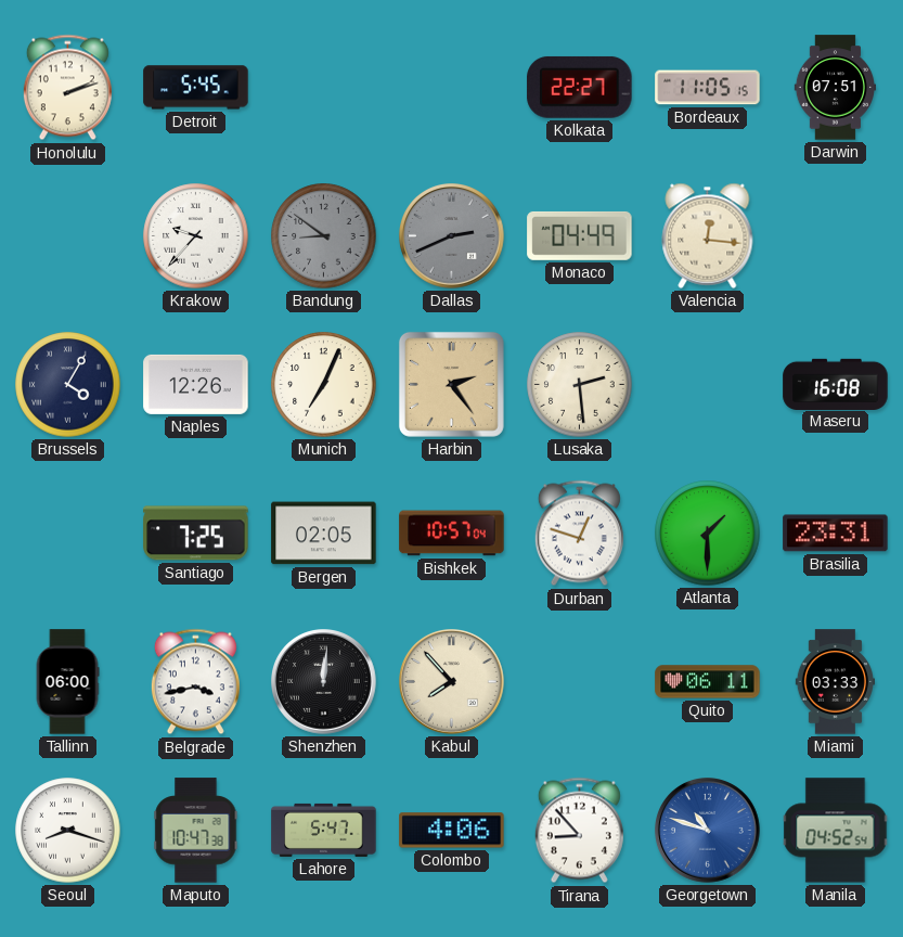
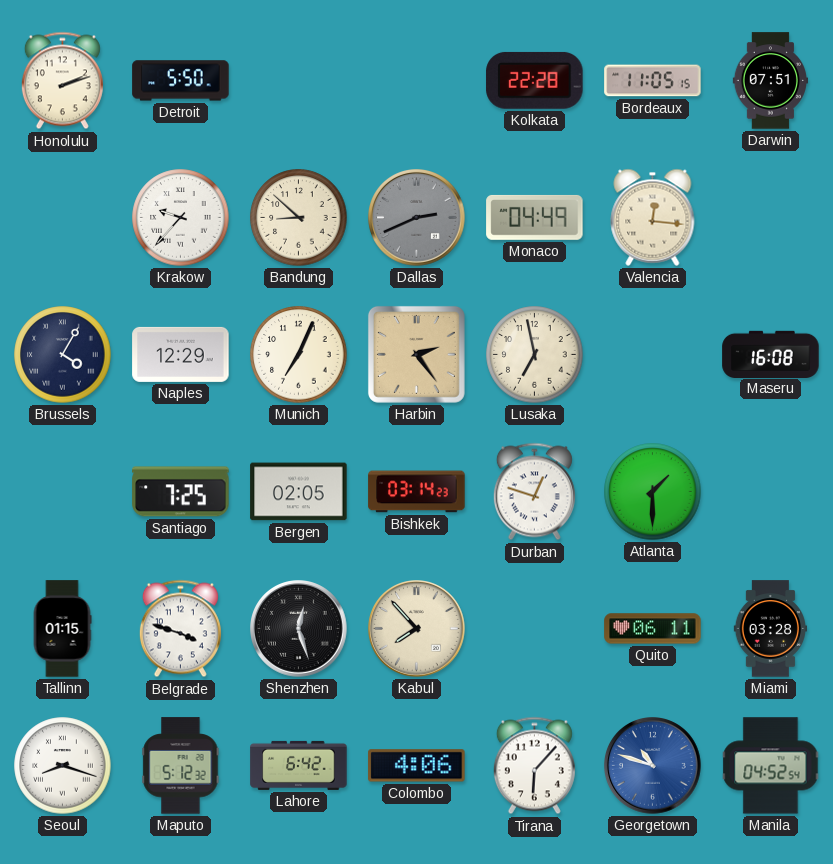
Detroit: 5:45 -> 5:50
Kolkata: 22:27 -> 22:28
Bandung: 8:51 -> 8:52
Bandung dial: grey -> cream
Naples: 12:26 -> 12:29
Lusaka: 2:29 -> 6:58
Bishkek: 10:57 -> 03:14
Brasilia: 23:31 -> none
Tallinn: 06:00 -> 01:15
Belgrade: 3:43 -> 3:48
Shenzhen: 12:01 -> 12:27
Miami: 03:33 -> 03:28
Maputo: 10:47 -> 5:12
Lahore: 5:47 -> 6:42
Tirana: 8:53 -> 6:07
